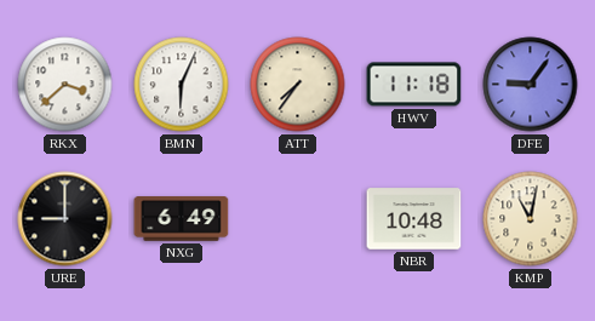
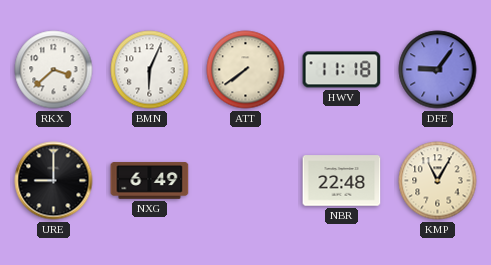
ATT: 7:36 -> 7:39
NBR: 10:48 -> 22:48
KMP: 11:02 -> 11:05
